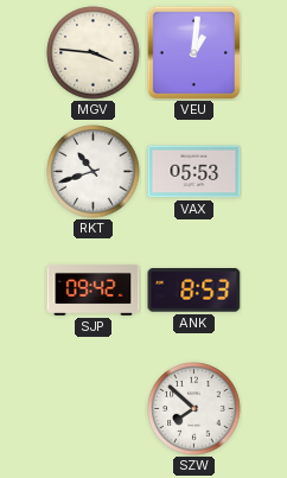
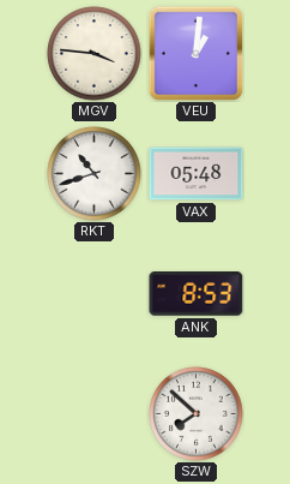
VAX: 05:53 -> 05:48
SJP: 09:42 -> none
